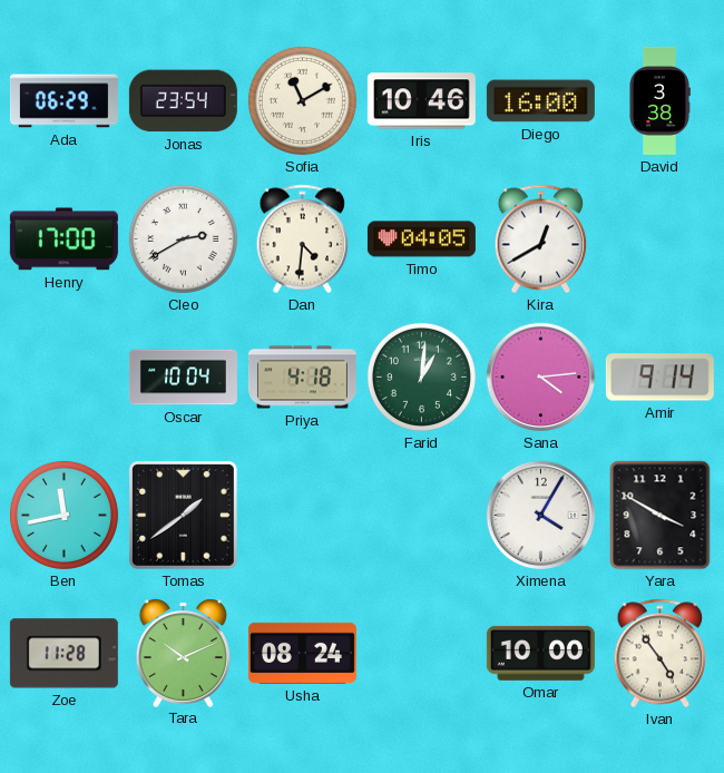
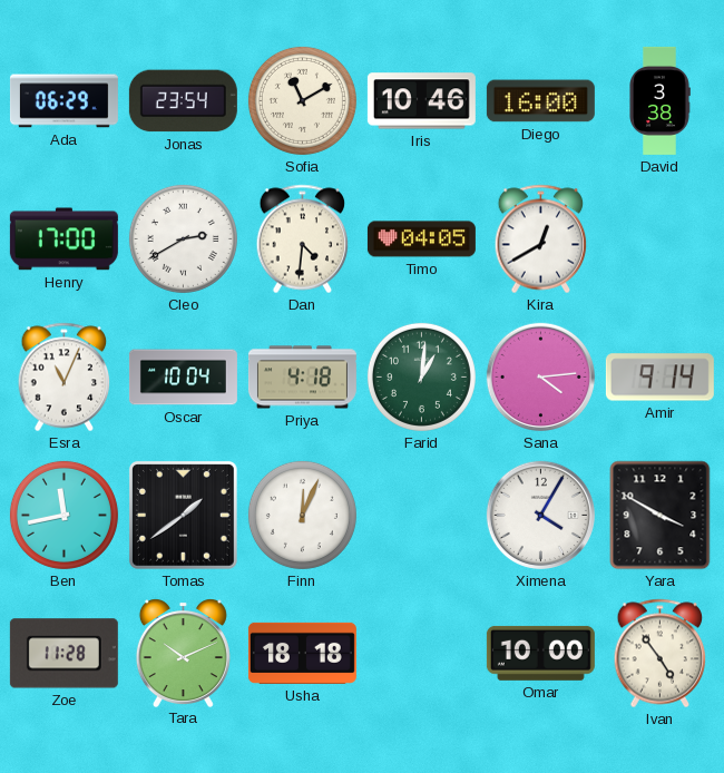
Esra: none -> 11:04
Finn: none -> 12:04
Usha: 08:24 -> 18:18
